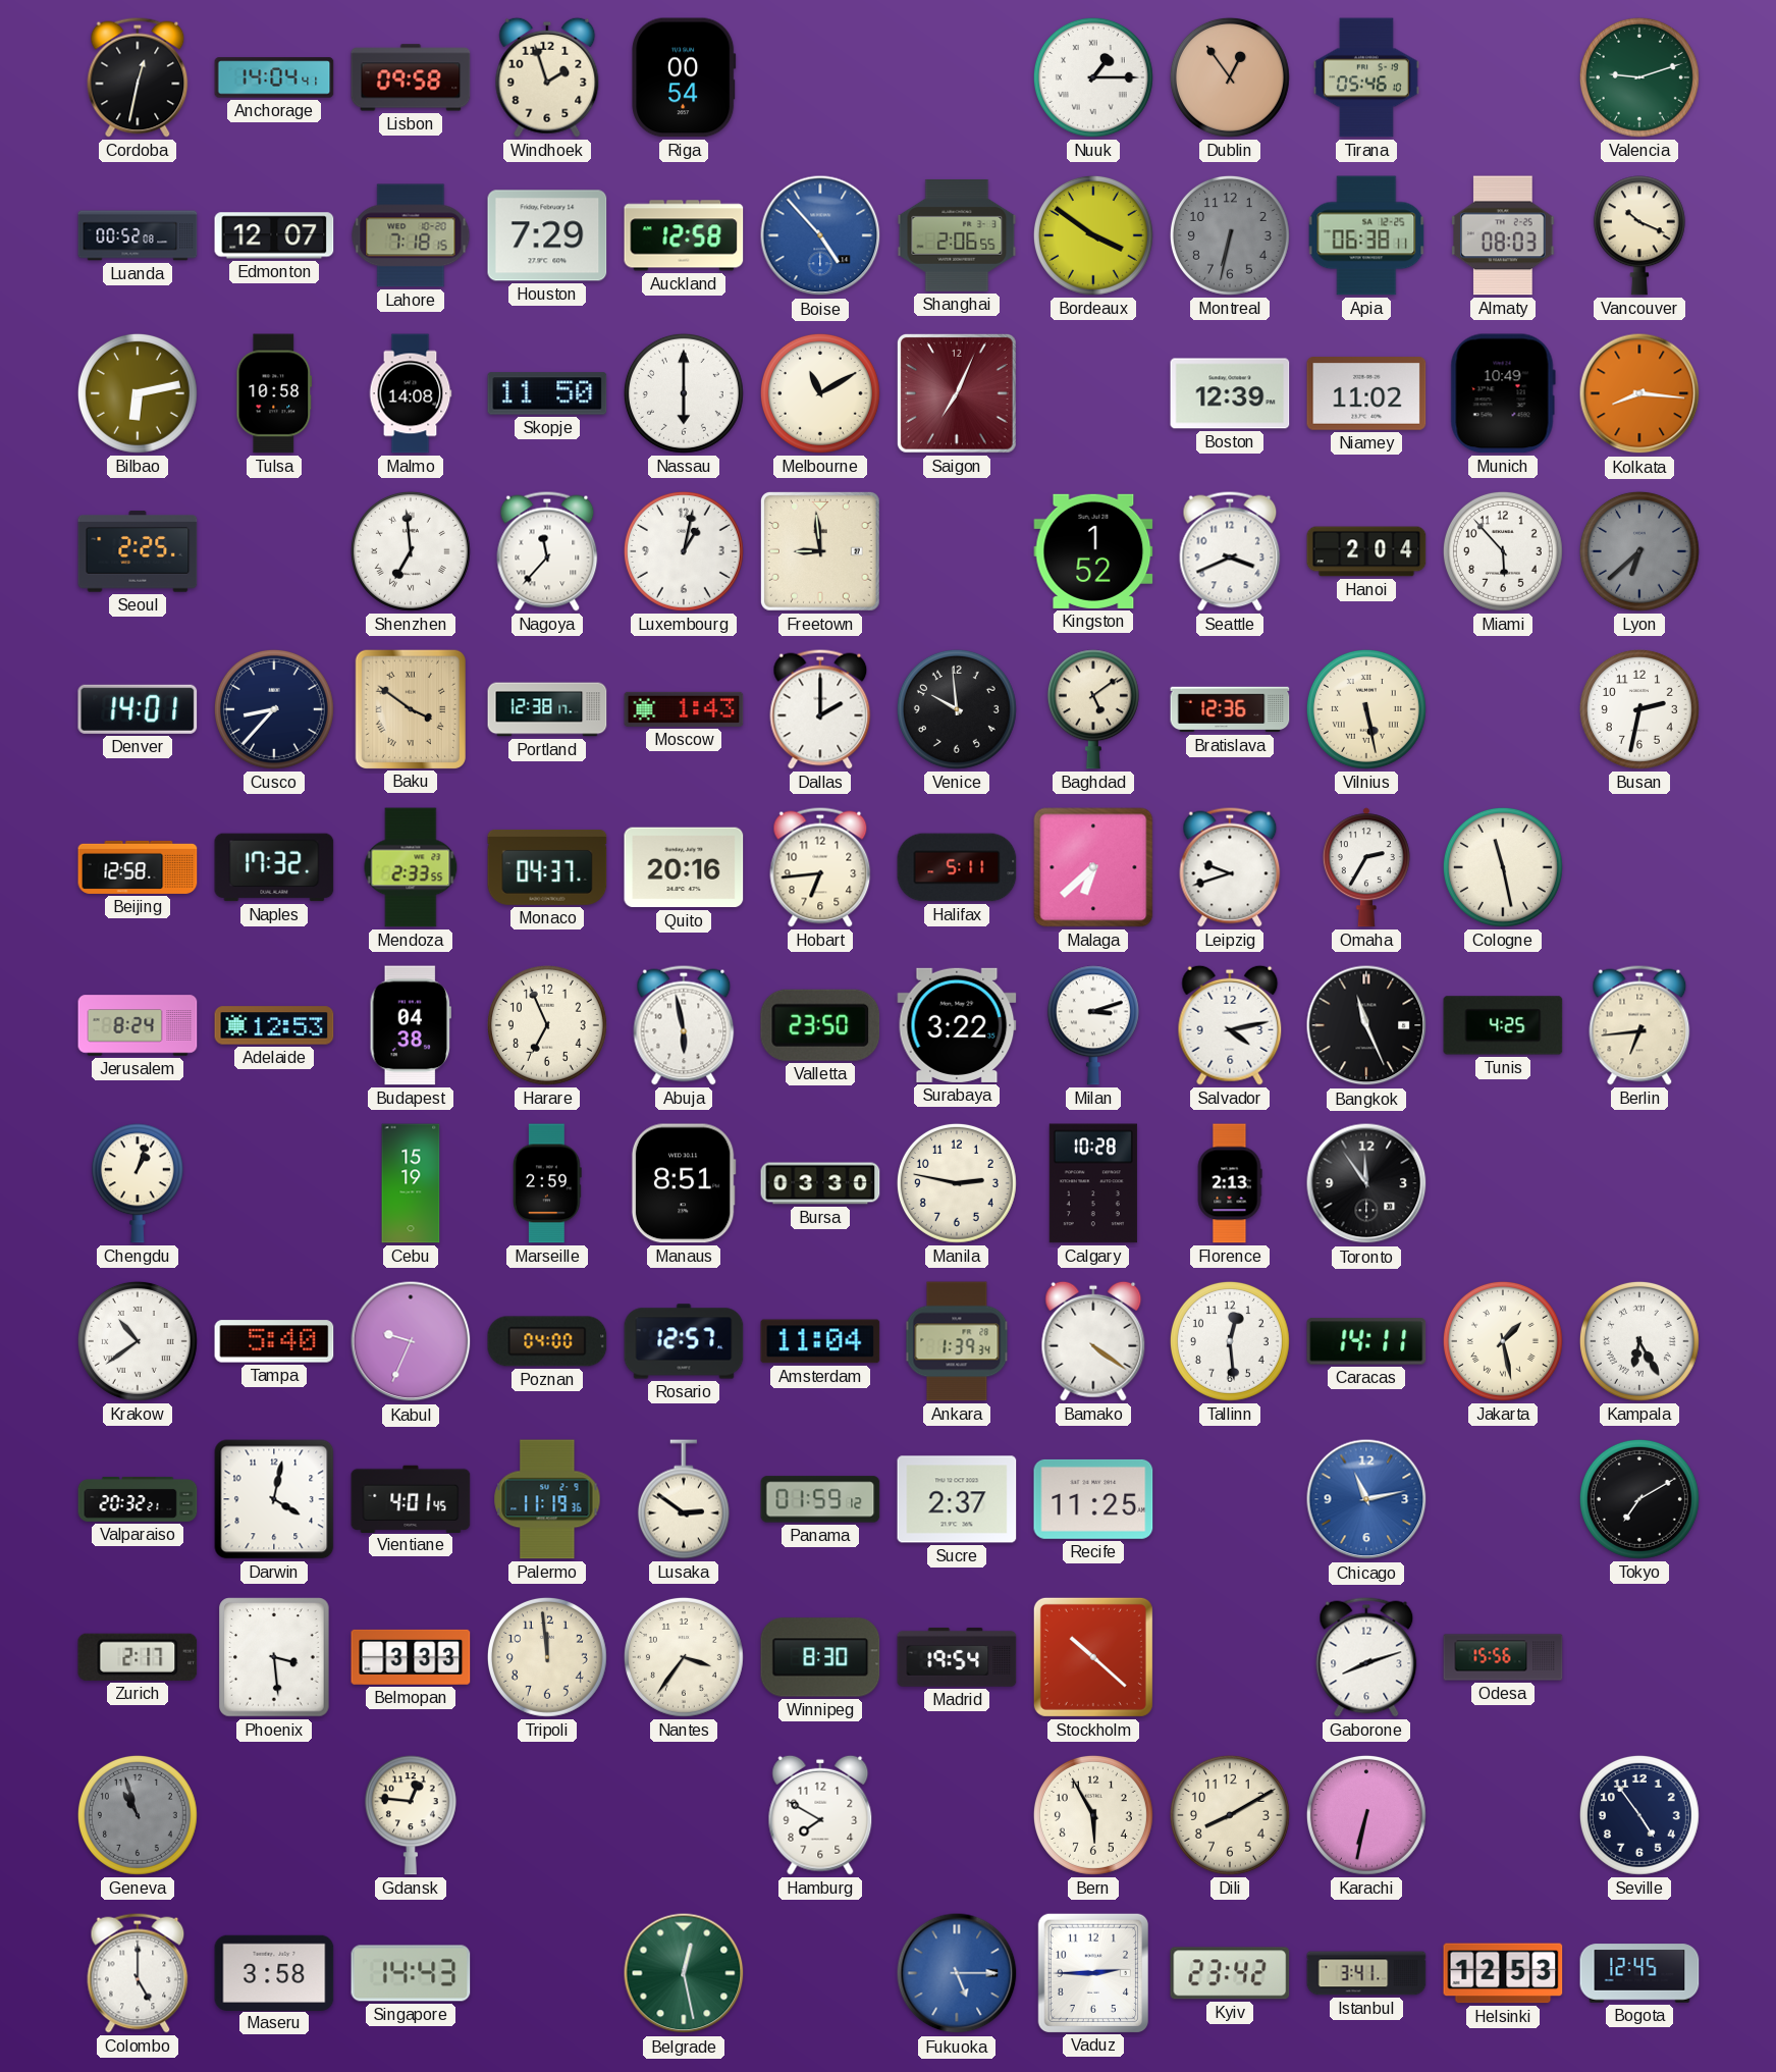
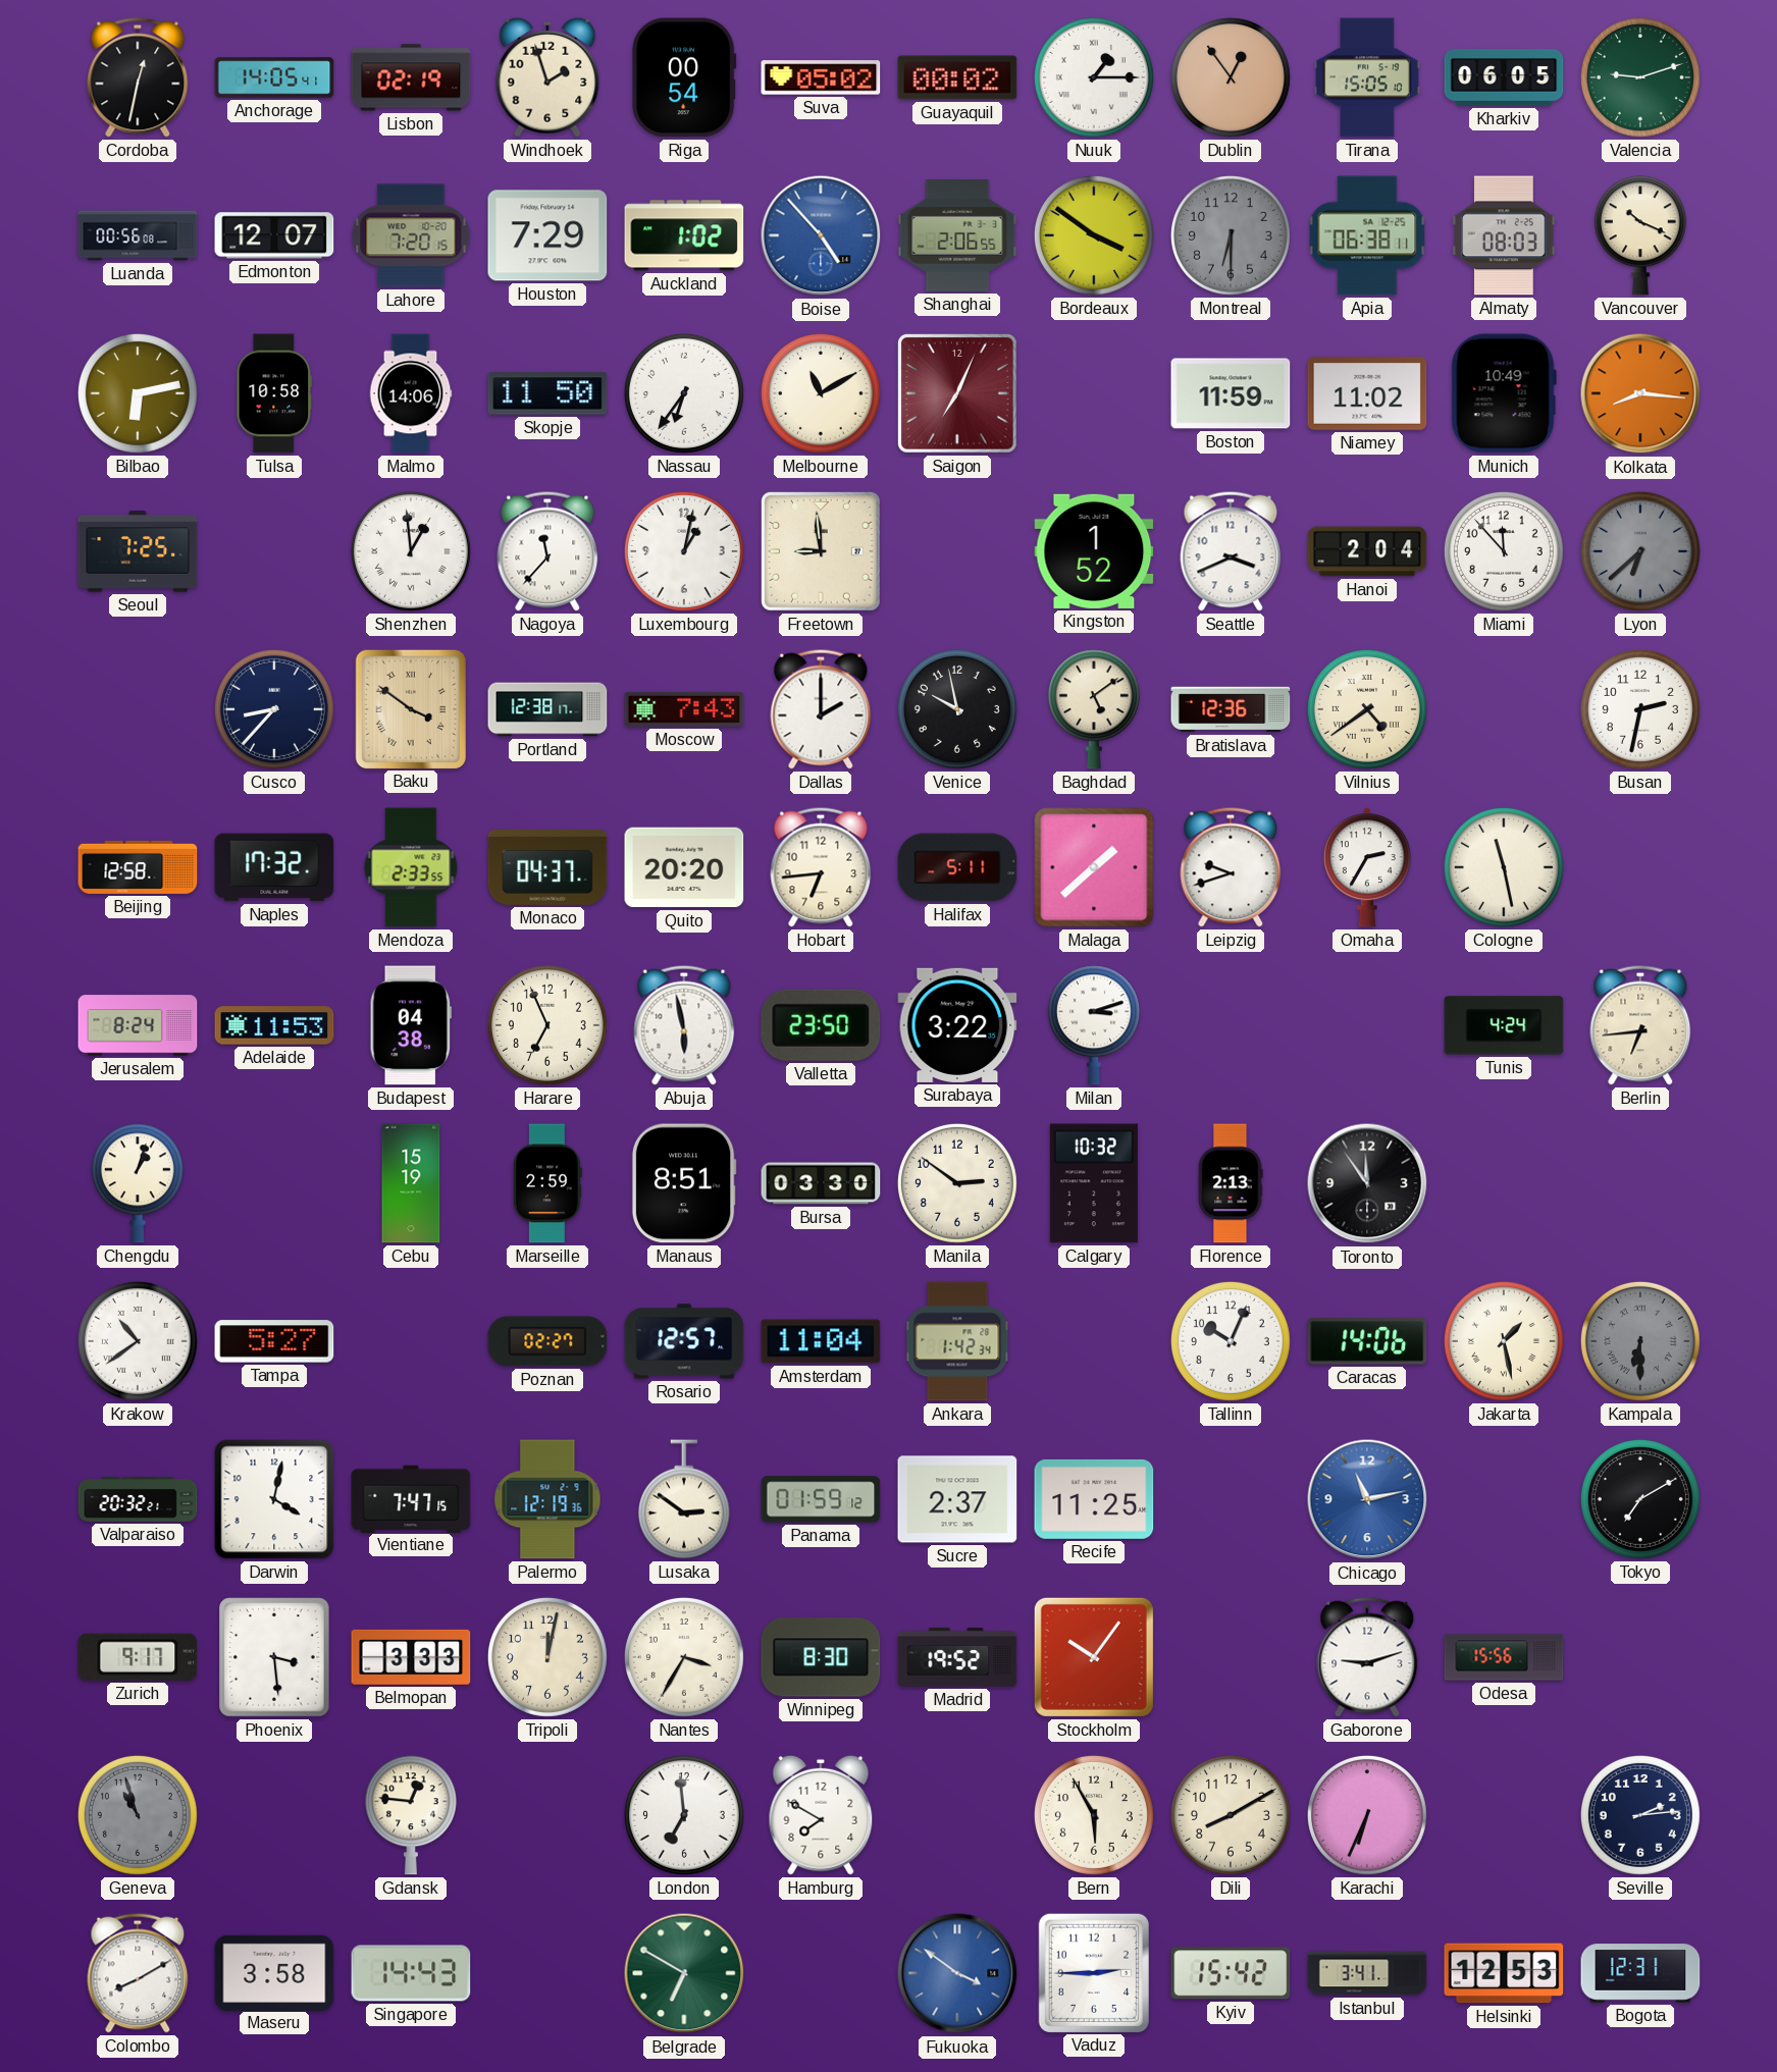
Anchorage: 14:04 -> 14:05
Lisbon: 09:58 -> 02:19
Suva: none -> 05:02
Guayaquil: none -> 00:02
Tirana: 05:46 -> 15:05
Kharkiv: none -> 06:05
Luanda: 00:52 -> 00:56
Lahore: 7:18 -> 7:20
Auckland: 12:58 -> 1:02
Montreal: 6:32 -> 6:30
Malmo: 14:08 -> 14:06
Nassau: 6:00 -> 6:36
Boston: 12:39 -> 11:59
Seoul: 2:25 -> 7:25
Shenzhen: 6:59 -> 12:59
Miami: 5:53 -> 11:53
Denver: 14:01 -> none
Moscow: 1:43 -> 7:43
Venice: 9:59 -> 9:58
Vilnius: 5:28 -> 4:39
Quito: 20:16 -> 20:20
Malaga: 6:38 -> 1:38
Adelaide: 12:53 -> 11:53
Salvador: 4:13 -> none
Bangkok: 11:26 -> none
Tunis: 4:25 -> 4:24
Manila: 2:47 -> 2:51
Calgary: 10:28 -> 10:32
Tampa: 5:40 -> 5:27
Kabul: 9:34 -> none
Poznan: 04:00 -> 02:27
Ankara: 1:39 -> 1:42
Bamako: 4:21 -> none
Tallinn: 12:29 -> 10:04
Caracas: 14:11 -> 14:06
Kampala: 6:25 -> 6:30
Kampala dial: white -> grey
Vientiane: 4:01 -> 7:47
Palermo: 11:19 -> 12:19
Zurich: 2:17 -> 9:17
Tripoli: 11:59 -> 12:02
Nantes: 3:36 -> 3:35
Madrid: 19:54 -> 19:52
Stockholm: 10:22 -> 10:06
Gaborone: 8:12 -> 9:12
London: none -> 6:59
Karachi: 6:32 -> 6:34
Seville: 4:54 -> 2:14
Colombo: 5:00 -> 8:10
Belgrade: 12:28 -> 6:50
Fukuoka: 5:15 -> 3:51
Kyiv: 23:42 -> 15:42
Bogota: 12:45 -> 12:31
